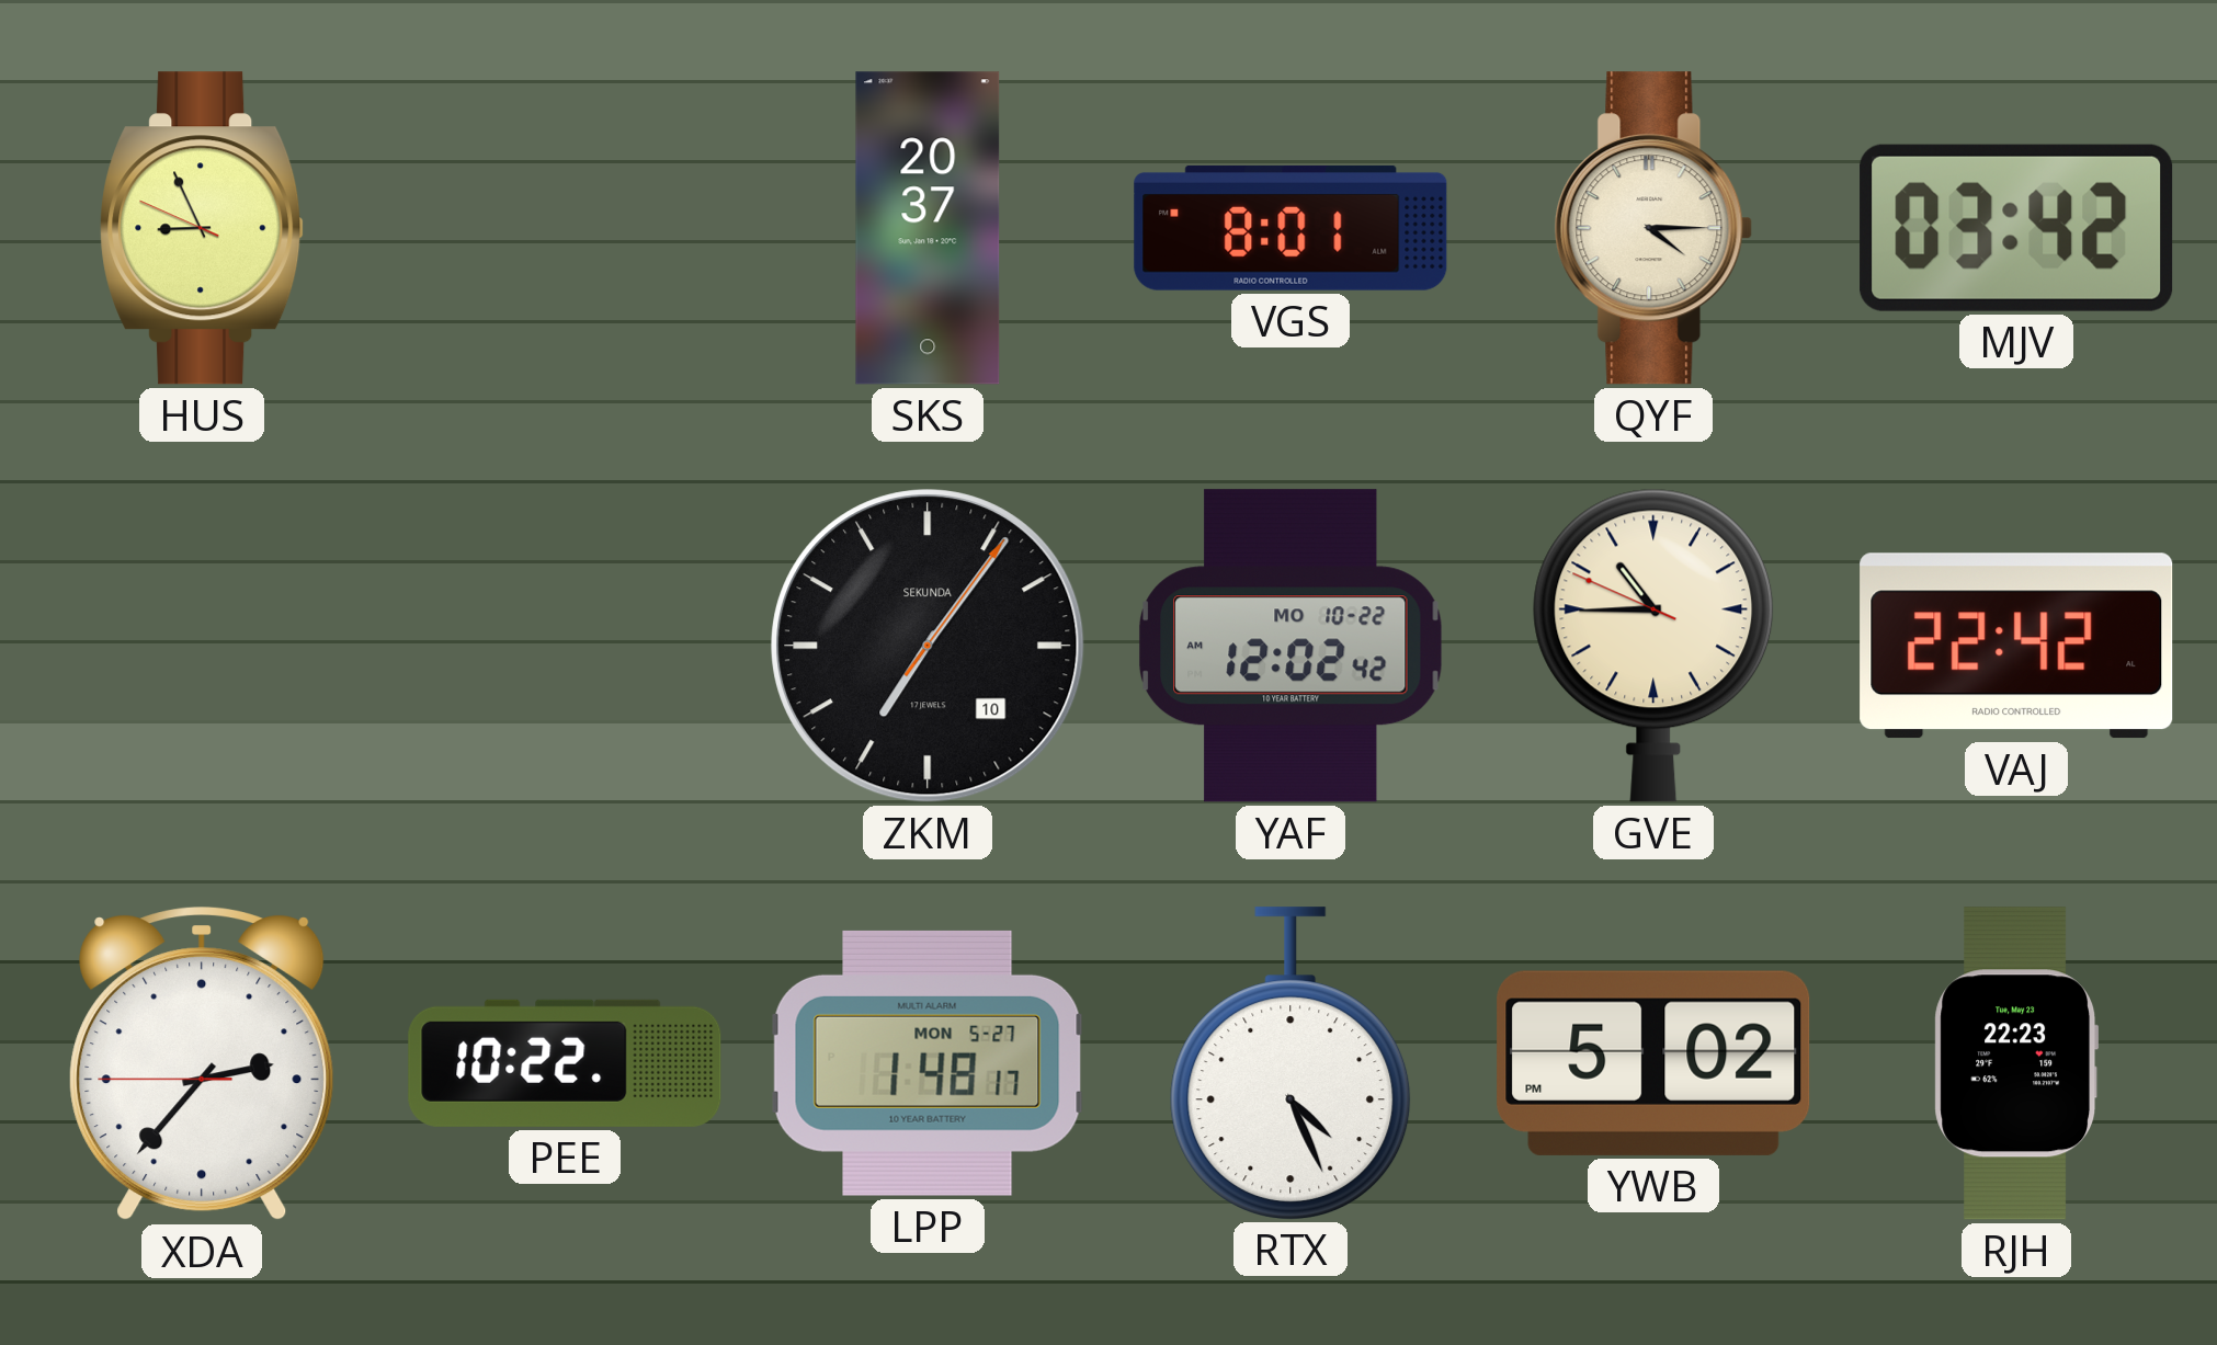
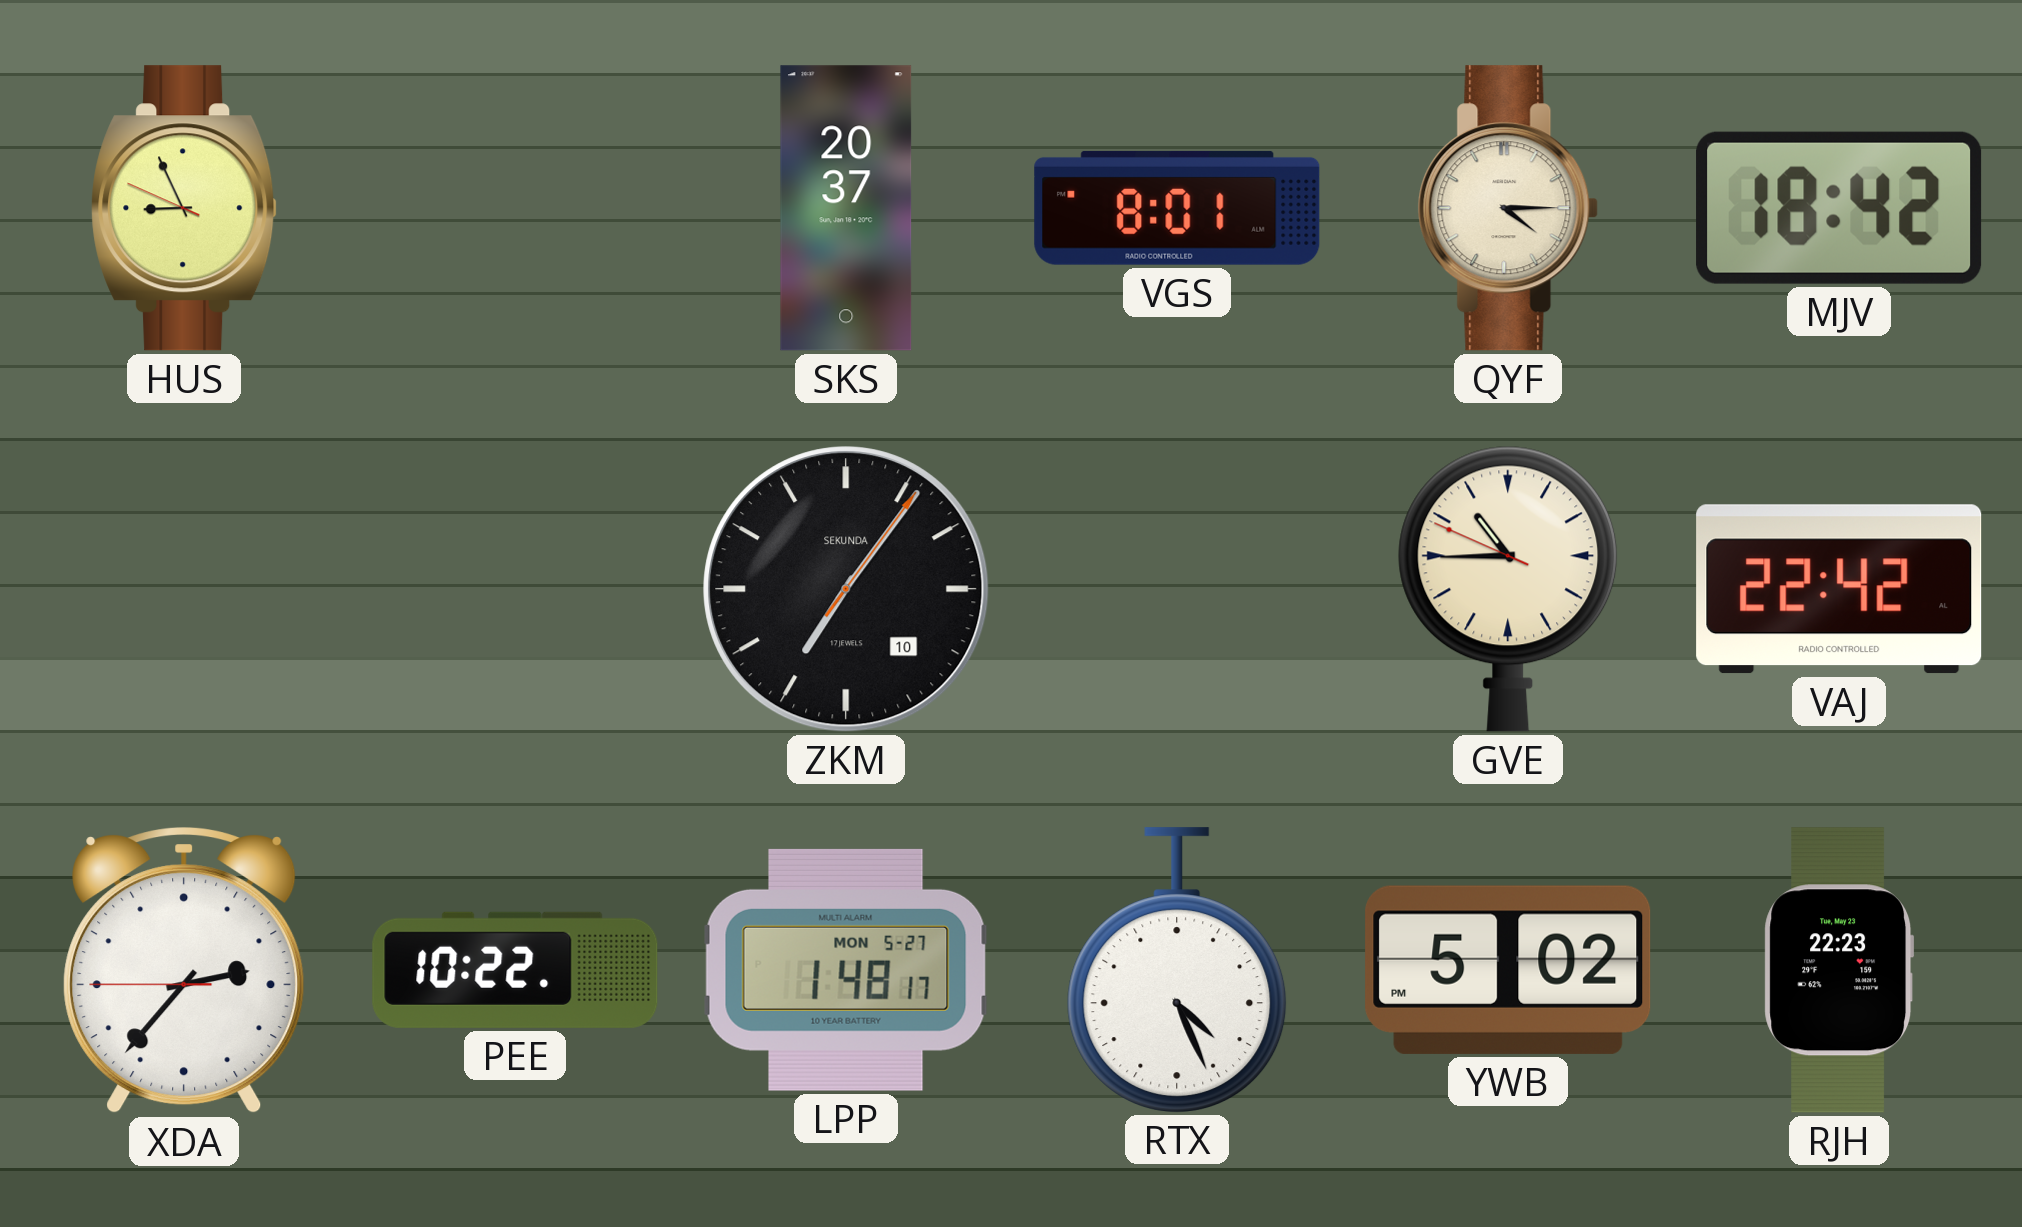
MJV: 03:42 -> 18:42
YAF: 12:02 -> none
